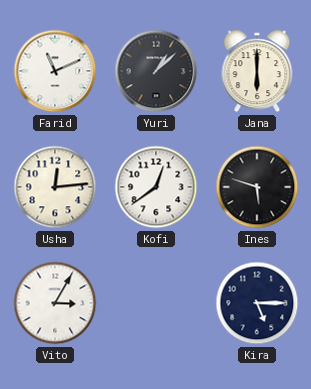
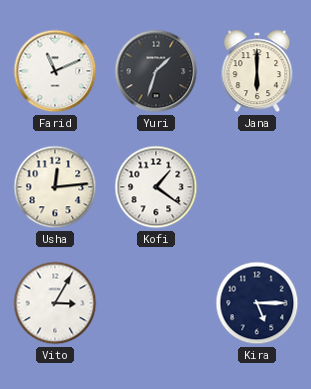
Yuri: 1:08 -> 1:33
Kofi: 12:39 -> 1:21
Ines: 5:48 -> none
